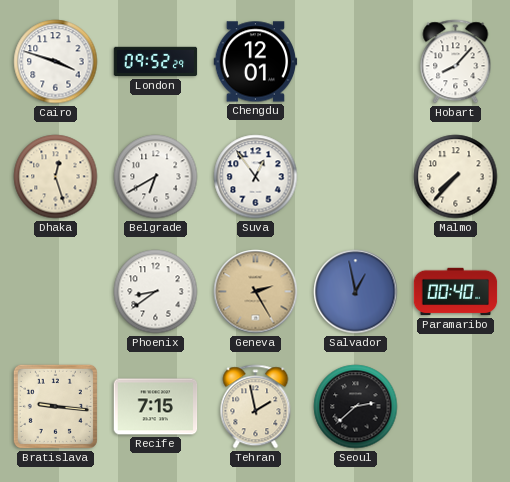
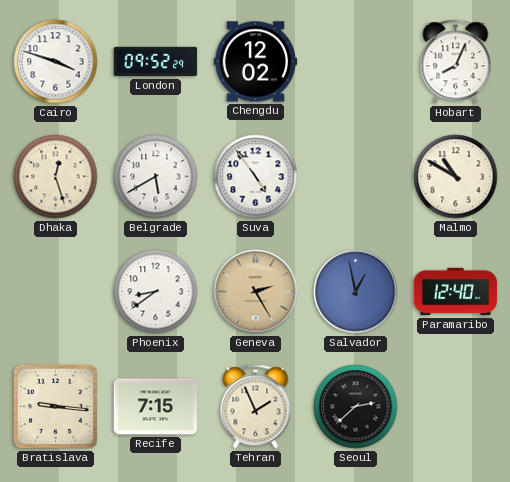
Chengdu: 12:01 -> 12:02
Hobart: 8:07 -> 8:04
Belgrade: 6:40 -> 5:40
Suva: 12:54 -> 4:54
Malmo: 7:37 -> 10:50
Paramaribo: 00:40 -> 12:40
Tehran: 1:58 -> 1:56
